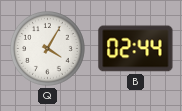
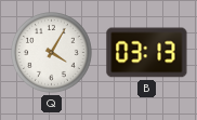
B: 02:44 -> 03:13
